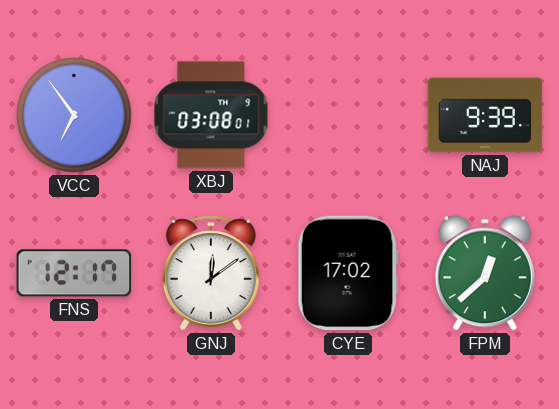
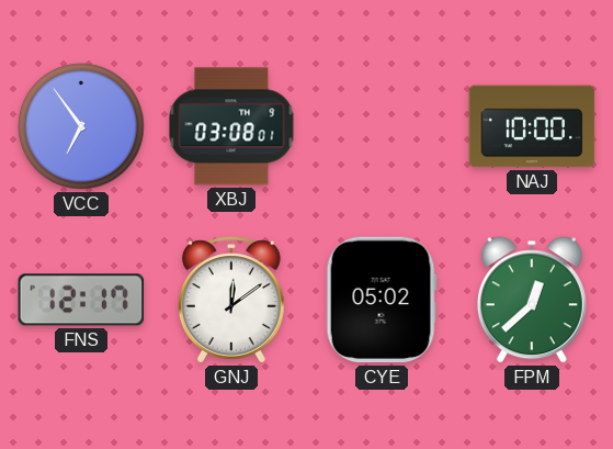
NAJ: 9:39 -> 10:00
CYE: 17:02 -> 05:02
